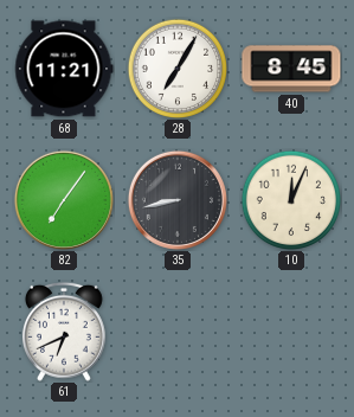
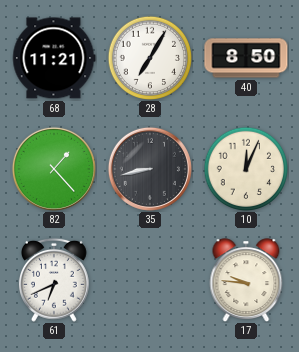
40: 8:45 -> 8:50
82: 7:06 -> 1:23
17: none -> 9:46
